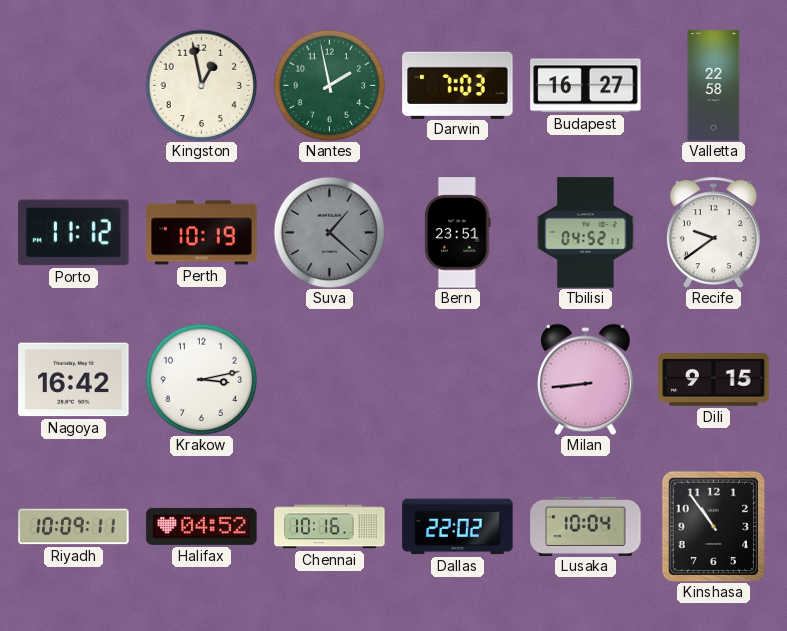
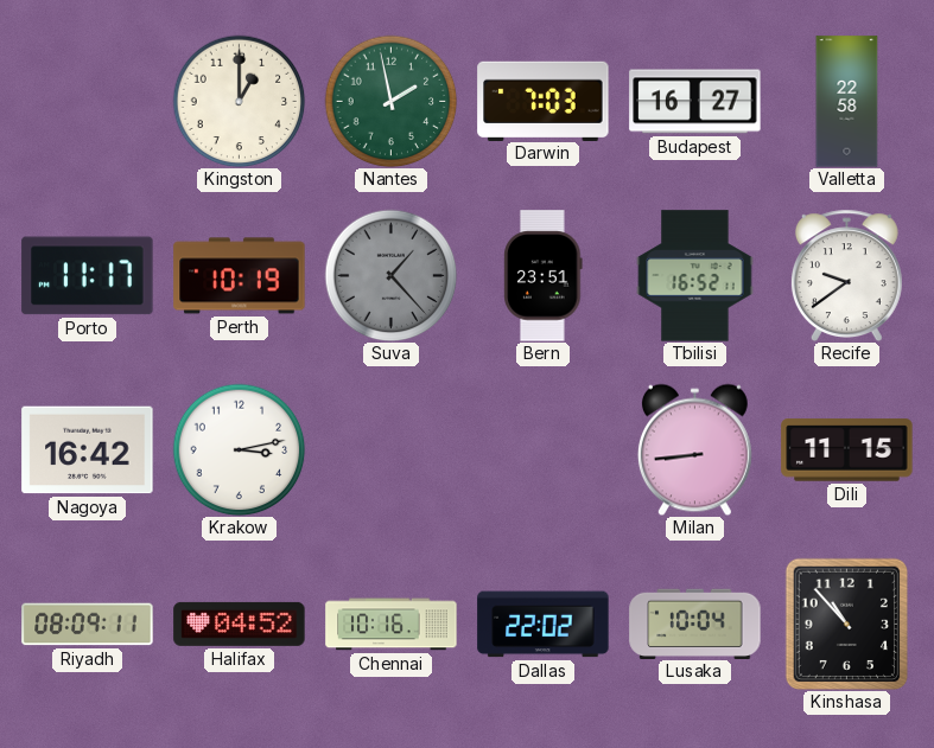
Kingston: 12:58 -> 1:00
Porto: 11:12 -> 11:17
Suva: 1:22 -> 1:23
Tbilisi: 04:52 -> 16:52
Dili: 9:15 -> 11:15
Riyadh: 10:09 -> 08:09
Kinshasa: 10:54 -> 10:53
